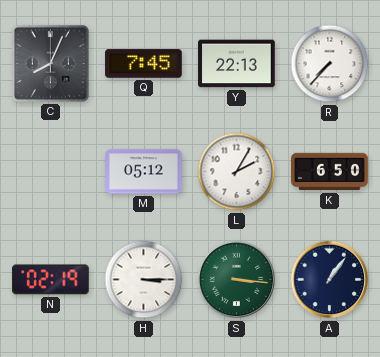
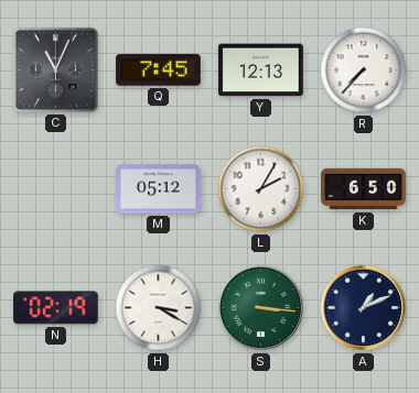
C: 8:04 -> 11:04
Y: 22:13 -> 12:13
H: 3:15 -> 3:20
A: 1:06 -> 1:11
